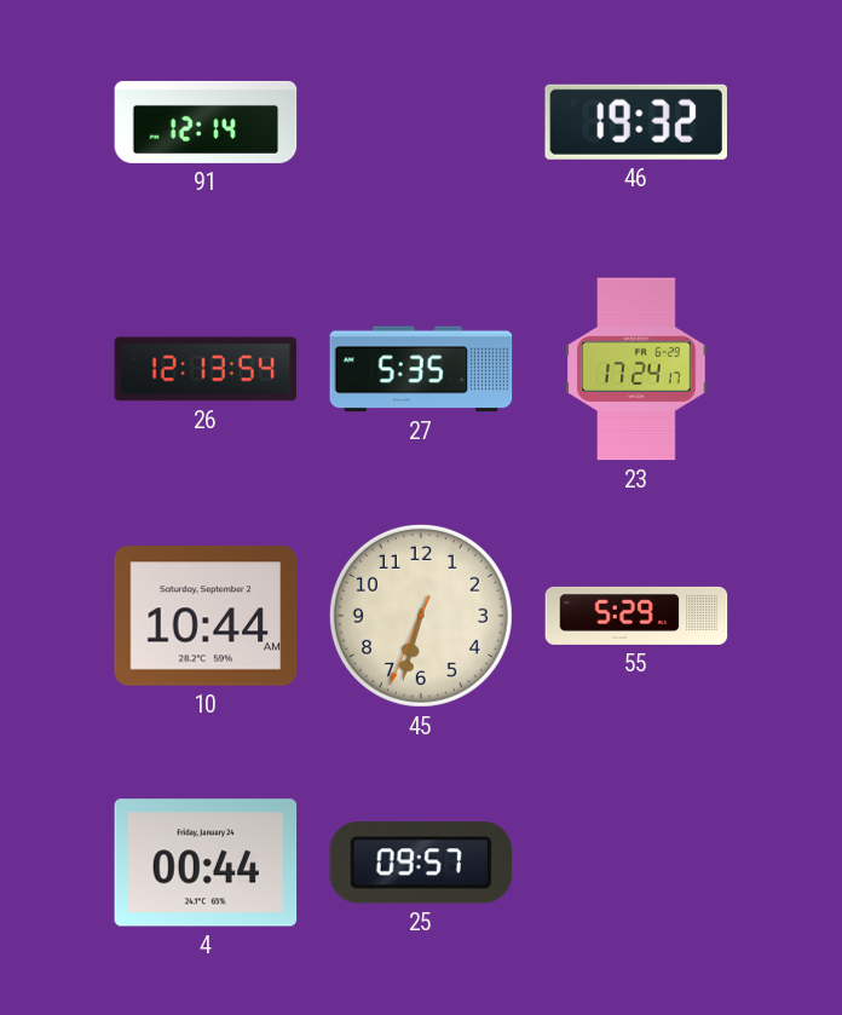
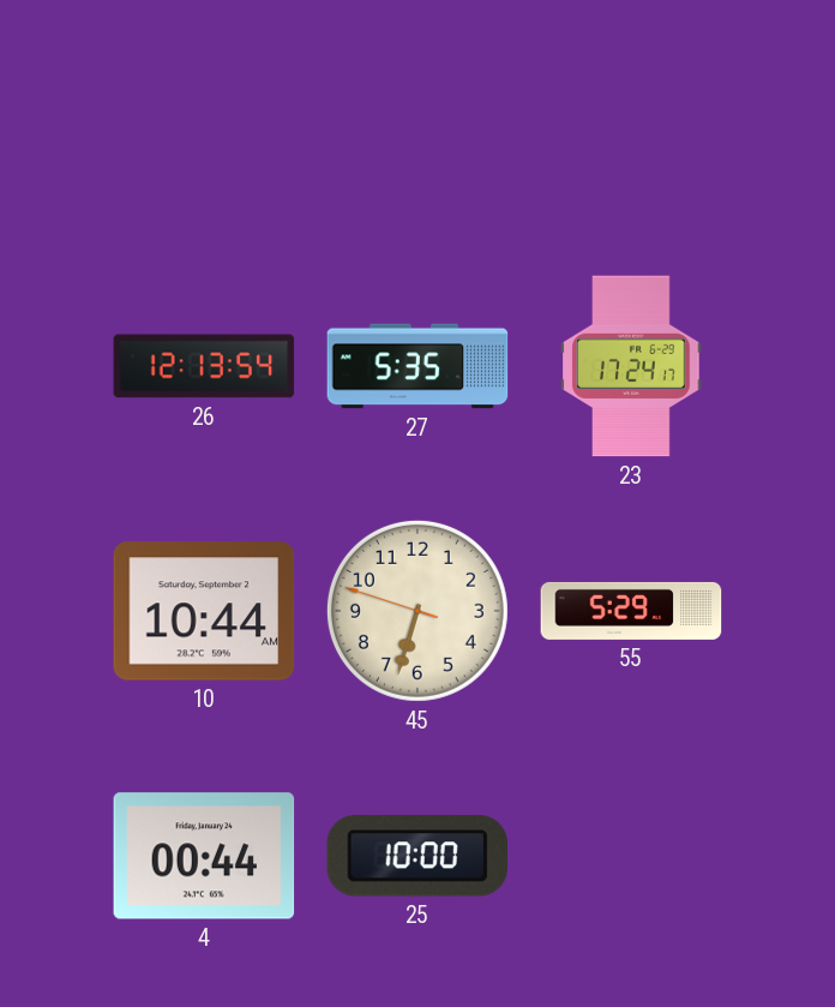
91: 12:14 -> none
46: 19:32 -> none
45: 6:32:34 -> 6:32:48
25: 09:57 -> 10:00
